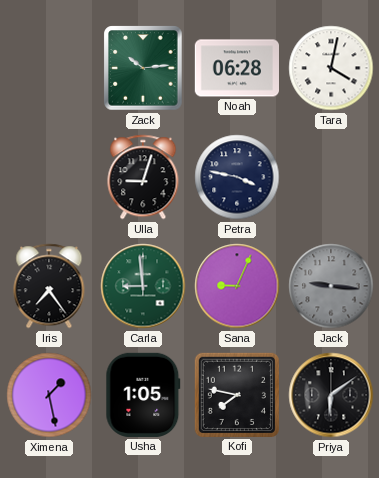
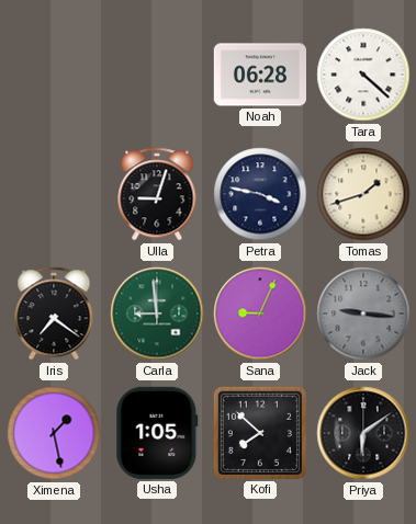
Zack: 10:14 -> none
Tara: 4:02 -> 4:22
Tomas: none -> 1:42
Iris: 7:24 -> 7:21
Kofi: 7:47 -> 7:52
